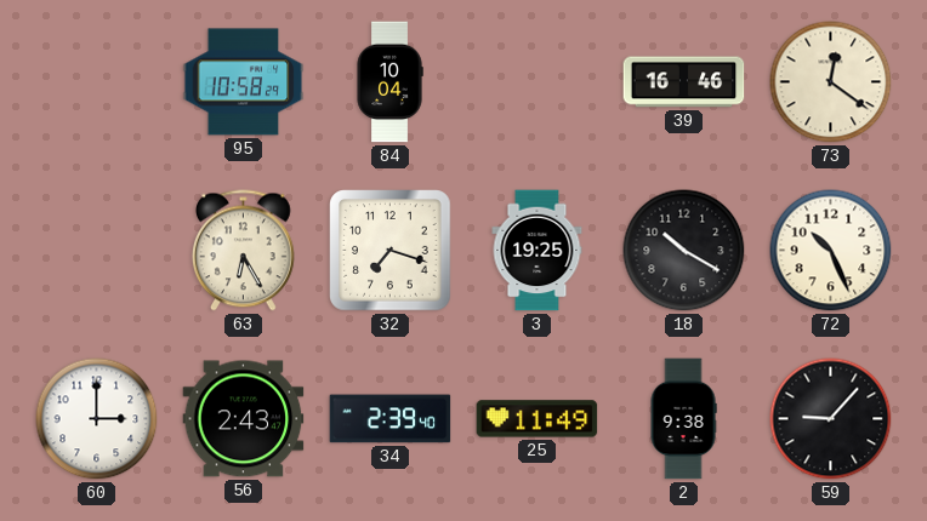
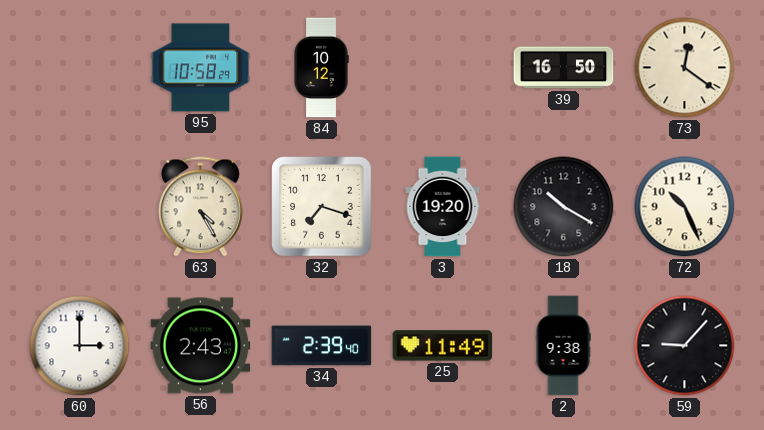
84: 10:04 -> 10:12
39: 16:46 -> 16:50
63: 6:25 -> 4:25
3: 19:25 -> 19:20
